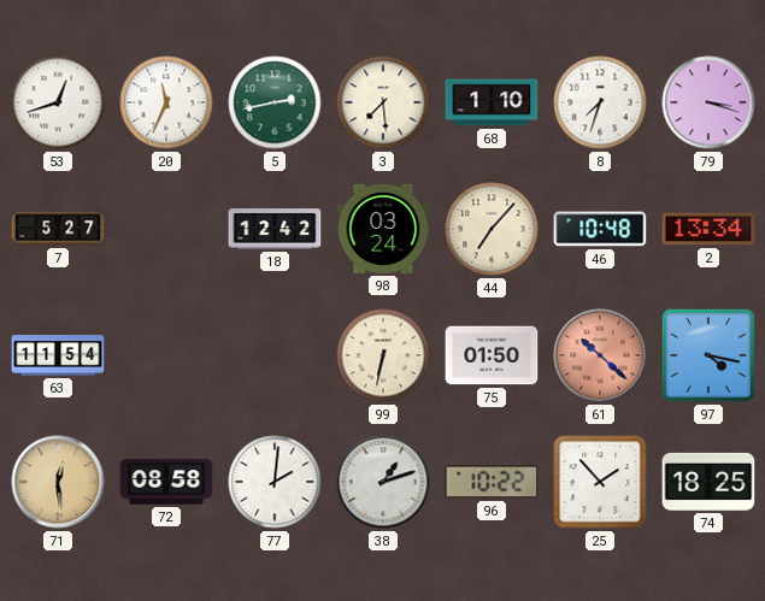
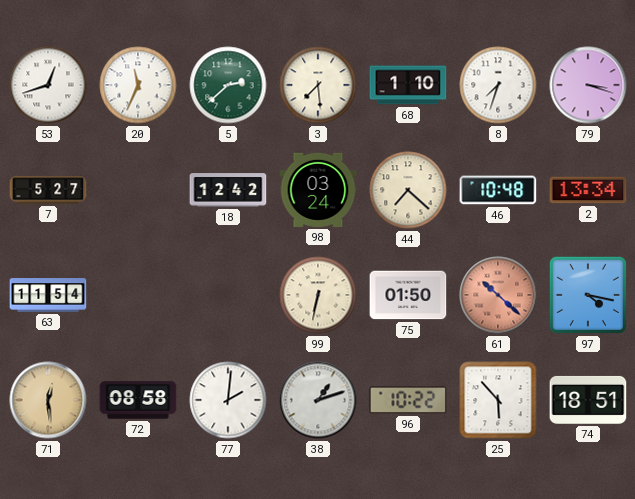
5: 2:43 -> 2:38
44: 7:07 -> 7:22
25: 1:53 -> 5:53
74: 18:25 -> 18:51
